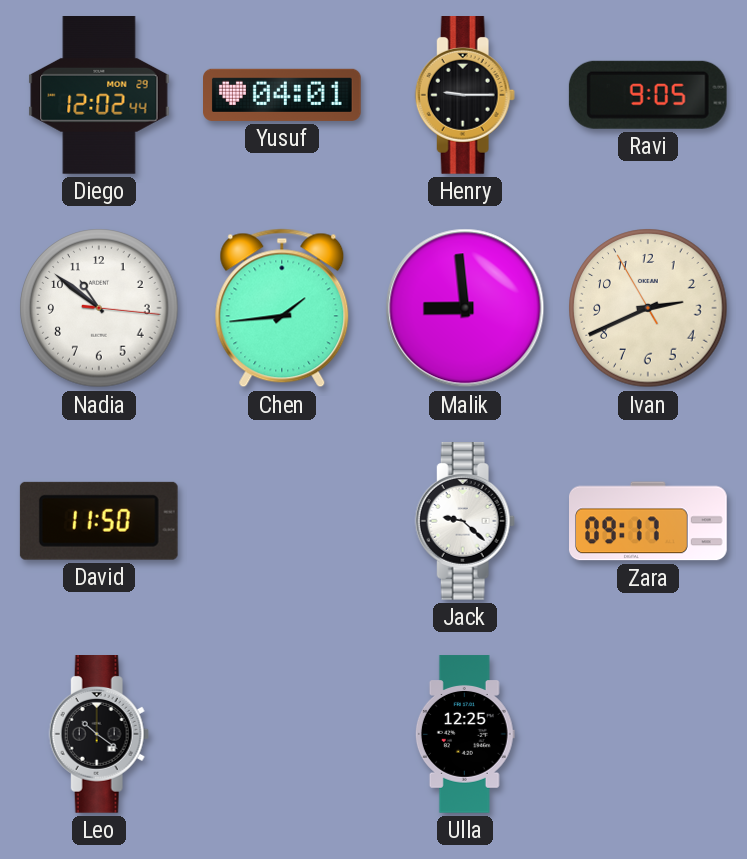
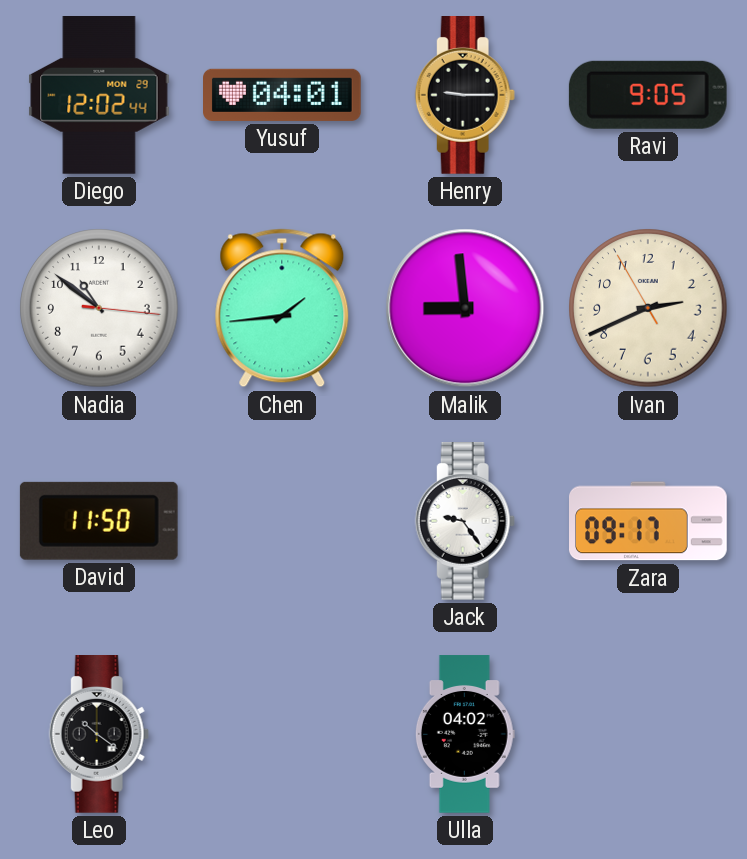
Jack: 9:22 -> 9:24
Ulla: 12:25 -> 04:02
